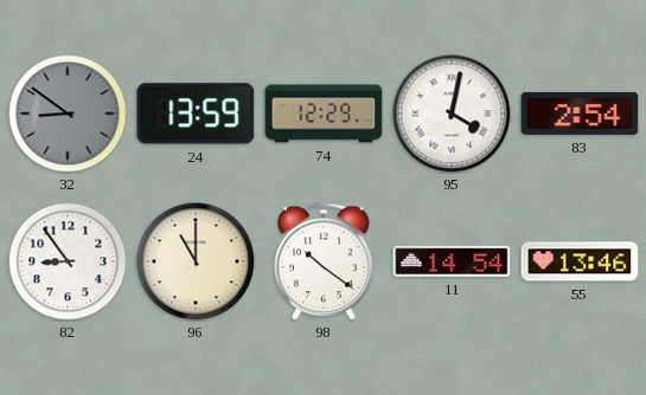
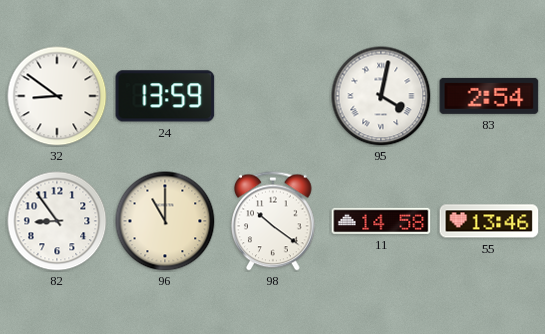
32 dial: grey -> white
74: 12:29 -> none
11: 14:54 -> 14:58
